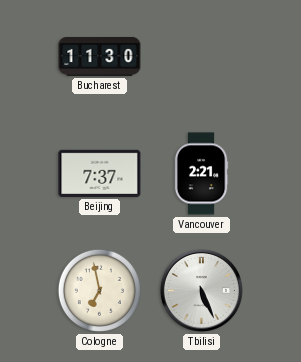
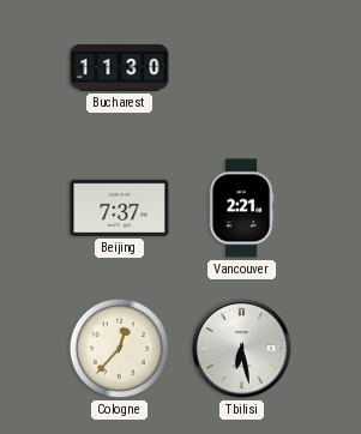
Cologne: 6:58 -> 12:37
Tbilisi: 5:26 -> 6:28
